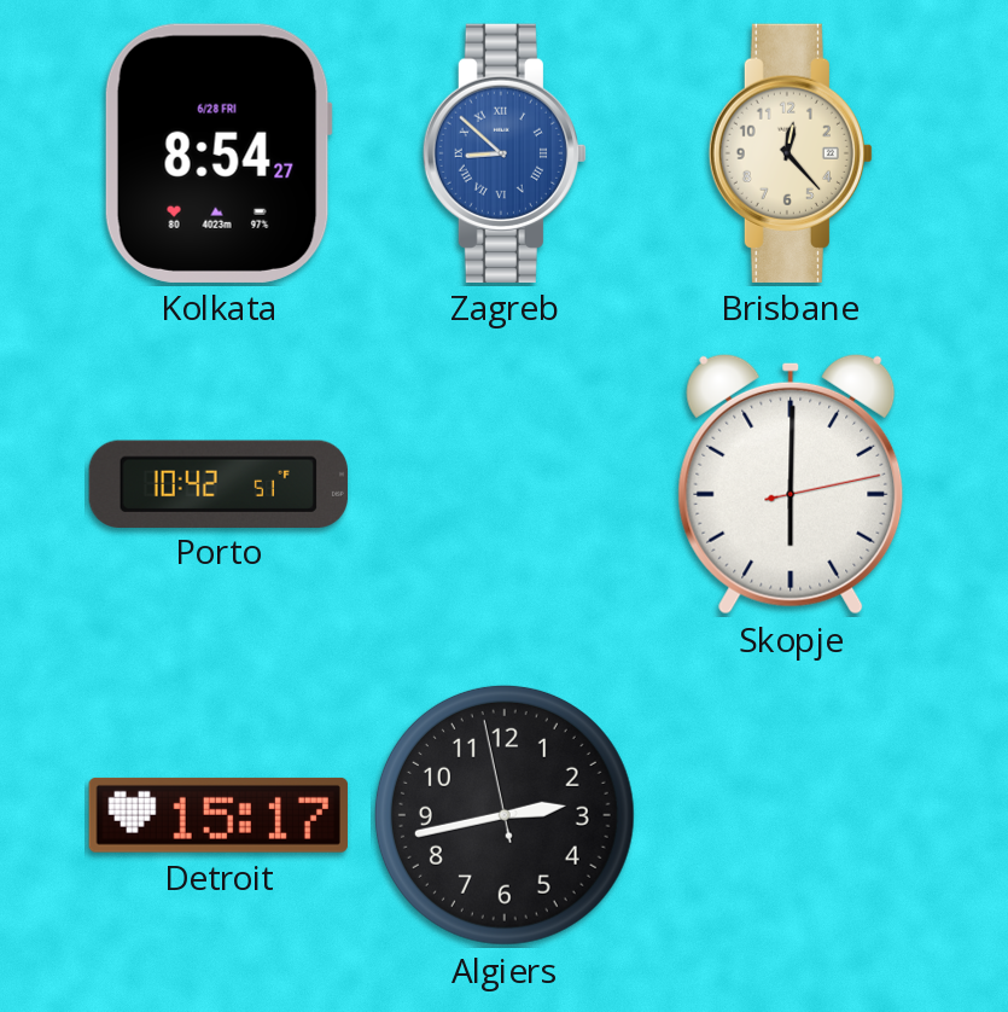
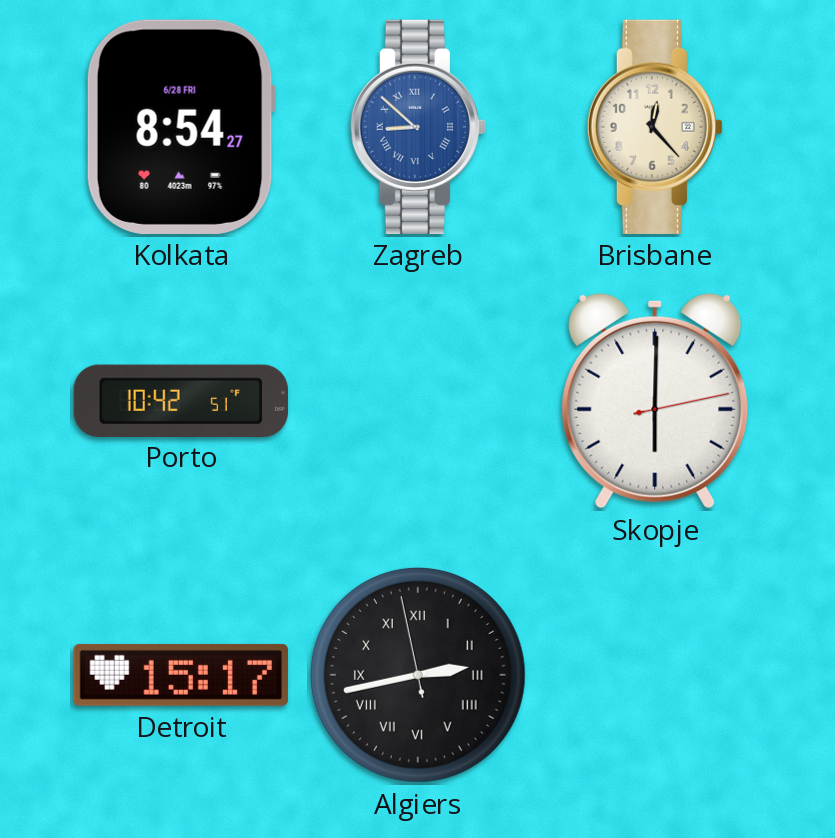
Algiers numerals: Arabic -> Roman
